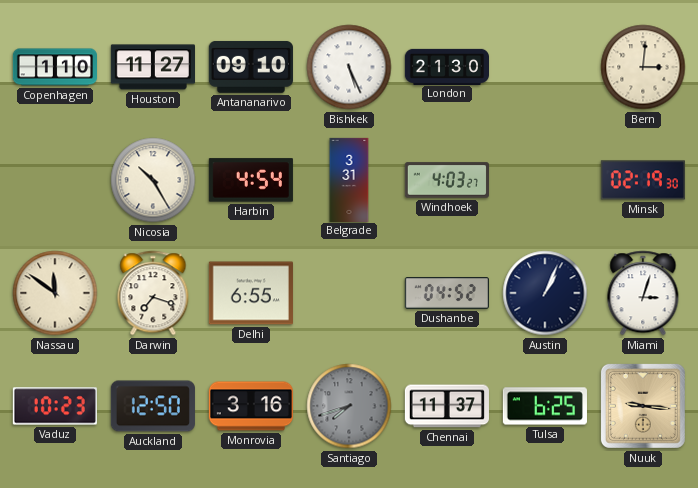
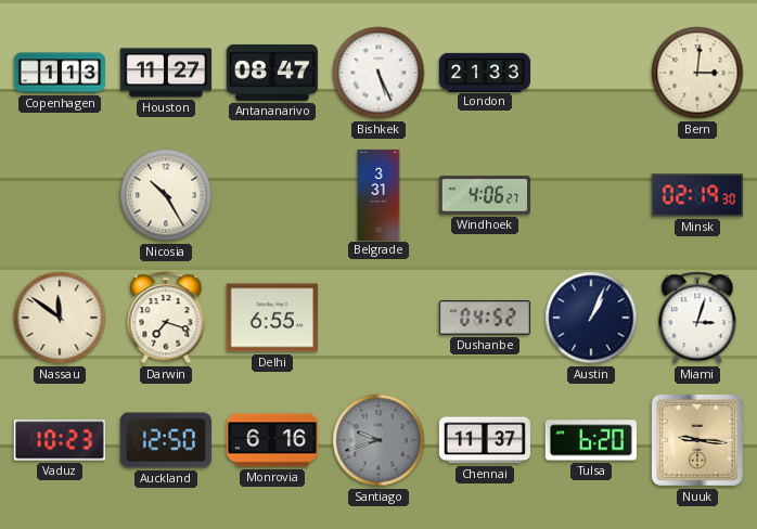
Copenhagen: 1:10 -> 1:13
Antananarivo: 09:10 -> 08:47
London: 21:30 -> 21:33
Harbin: 4:54 -> none
Windhoek: 4:03 -> 4:06
Monrovia: 3:16 -> 6:16
Santiago: 7:42 -> 9:42
Tulsa: 6:25 -> 6:20
